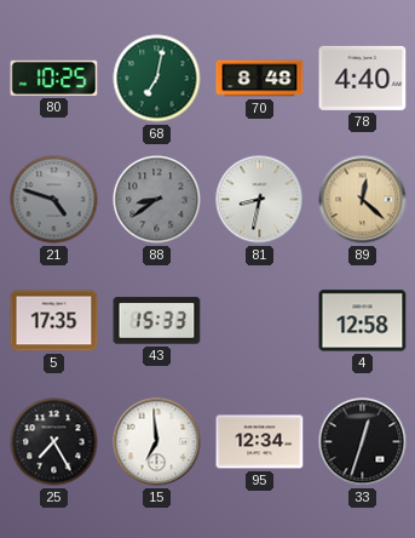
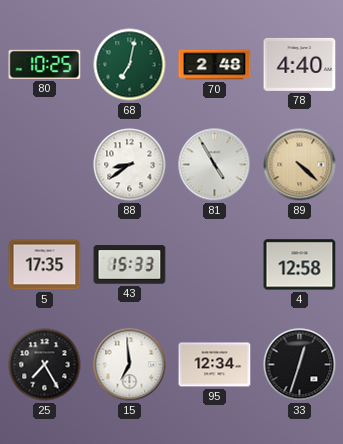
70: 8:48 -> 2:48
21: 4:48 -> none
88 dial: grey -> white
81: 8:32 -> 4:55
89: 12:22 -> 4:22
